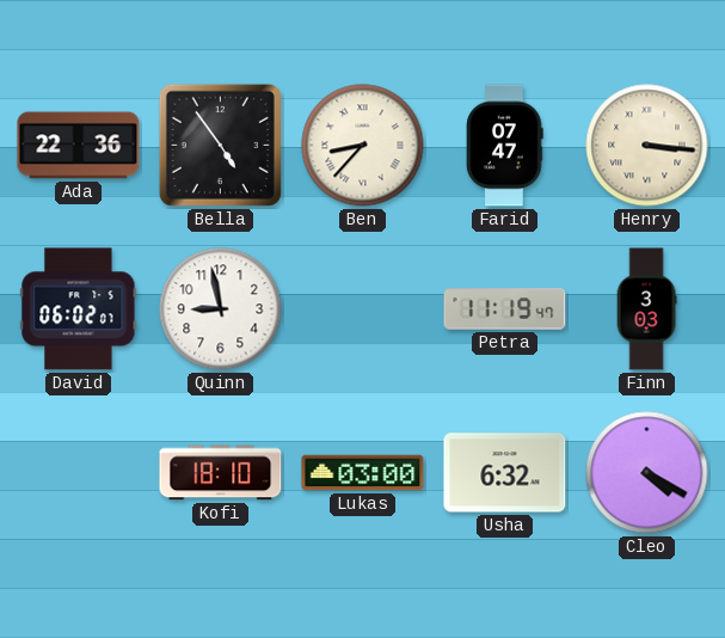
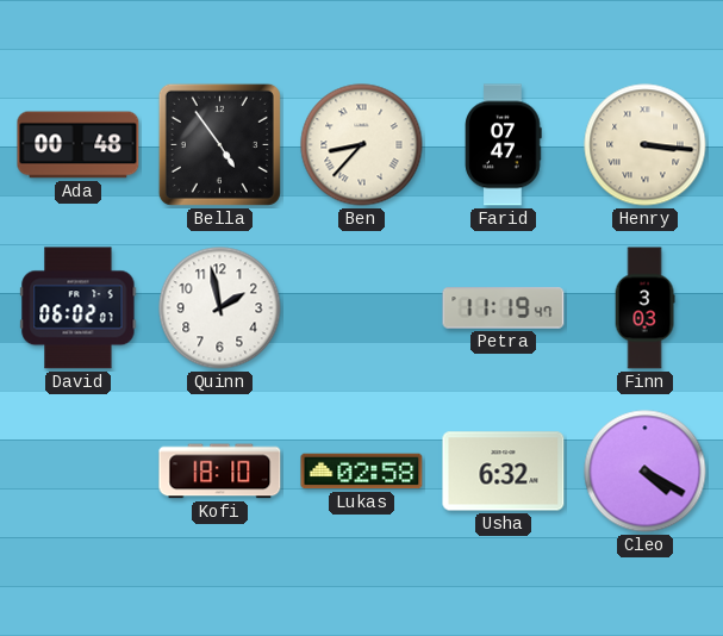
Ada: 22:36 -> 00:48
Quinn: 8:58 -> 1:58
Lukas: 03:00 -> 02:58
